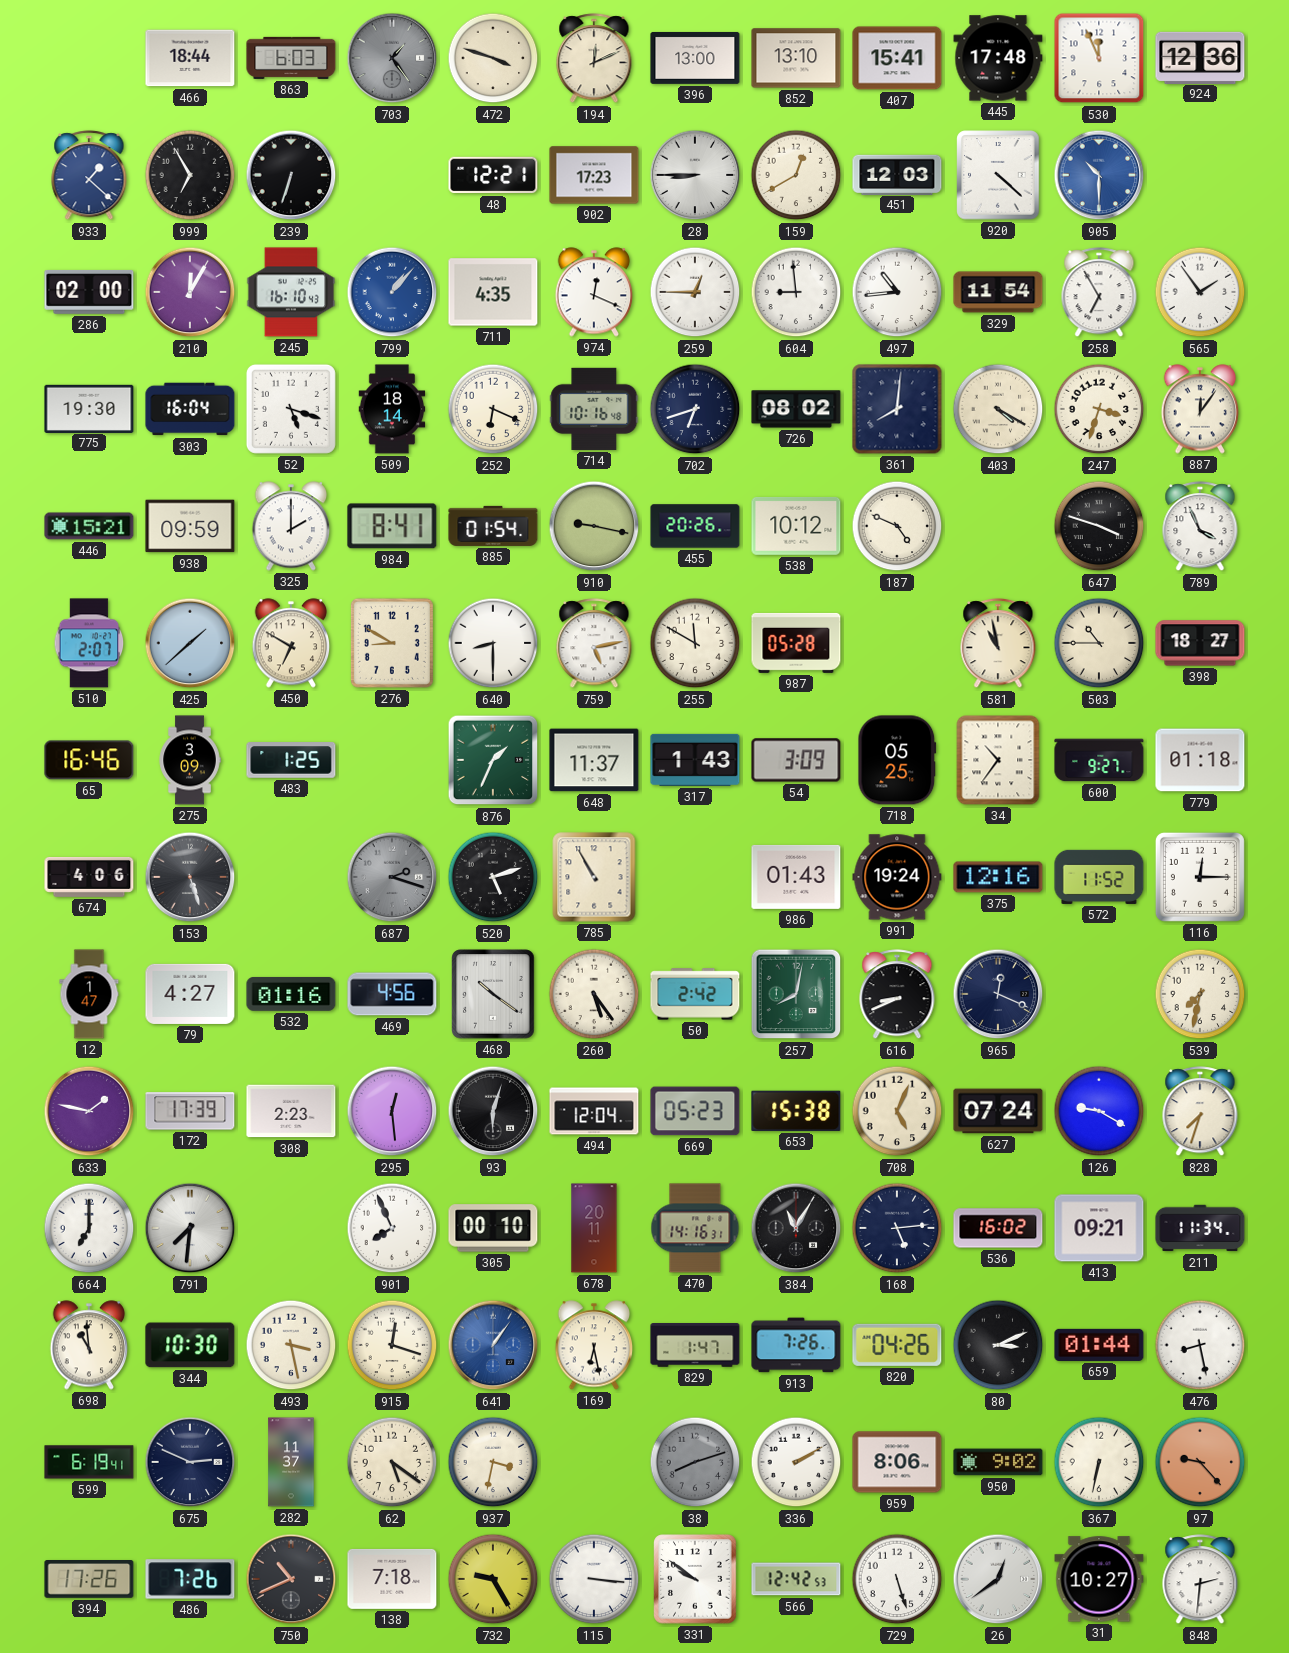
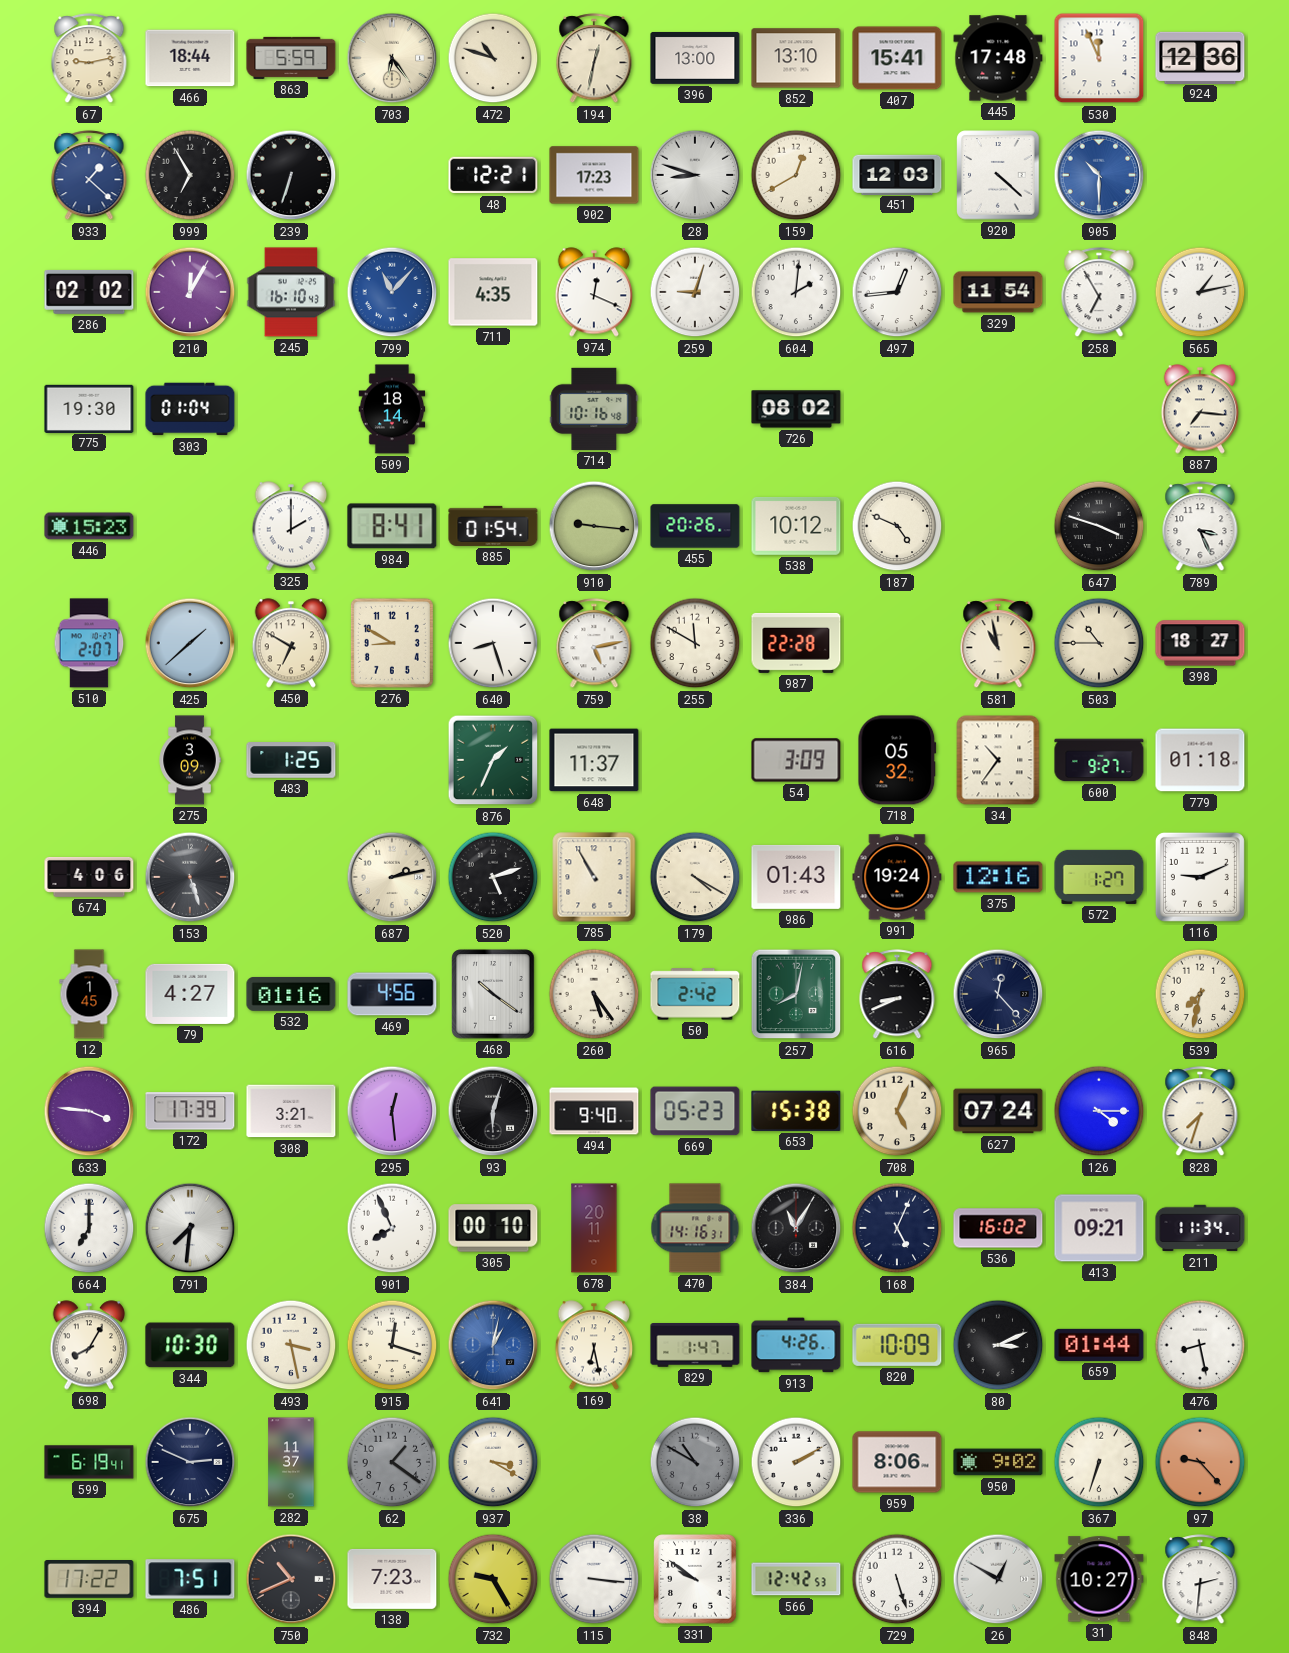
67: none -> 9:13
863: 6:03 -> 5:59
703: 1:24 -> 6:24
703 dial: grey -> cream
472: 3:48 -> 10:48
194: 12:11 -> 12:32
28: 8:45 -> 8:48
286: 02:00 -> 02:02
799: 1:07 -> 11:07
259: 12:45 -> 9:03
604: 8:59 -> 2:01
497: 10:44 -> 12:44
565: 1:54 -> 1:13
303: 16:04 -> 01:04
52: 5:18 -> none
252: 6:19 -> none
702: 6:42 -> none
361: 8:01 -> none
403: 4:20 -> none
247: 3:33 -> none
887: 12:06 -> 7:16
446: 15:21 -> 15:23
938: 09:59 -> none
910: 9:17 -> 9:16
789: 3:56 -> 3:26
640: 8:30 -> 8:27
987: 05:28 -> 22:28
65: 16:46 -> none
317: 1:43 -> none
718: 05:25 -> 05:32
687: 2:18 -> 2:13
687 dial: grey -> cream
179: none -> 4:20
572: 11:52 -> 1:27
116: 12:15 -> 9:11
12: 1:47 -> 1:45
965: 12:19 -> 12:23
633: 1:47 -> 3:46
308: 2:23 -> 3:21
494: 12:04 -> 9:40
126: 9:20 -> 4:15
168: 5:14 -> 5:04
698: 10:59 -> 8:05
641: 1:06 -> 1:02
913: 7:26 -> 4:26
820: 04:26 -> 10:09
62: 5:21 -> 1:21
62 dial: cream -> grey
937: 3:32 -> 3:20
38: 8:12 -> 10:50
367: 6:32 -> 6:33
394: 17:26 -> 17:22
486: 7:26 -> 7:51
138: 7:18 -> 7:23
26: 12:39 -> 12:50
